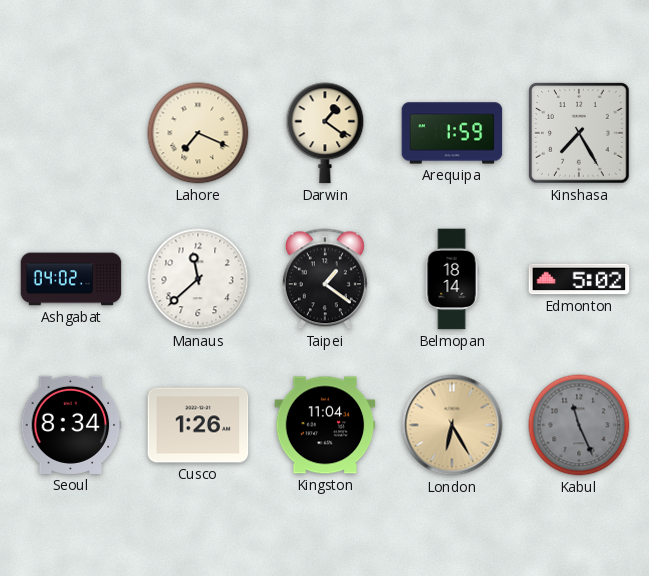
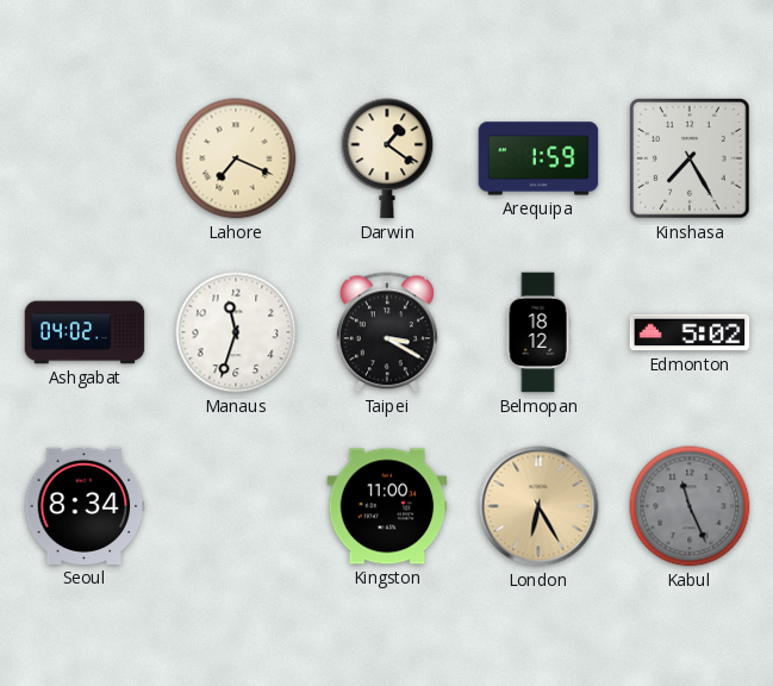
Manaus: 11:38 -> 11:33
Taipei: 1:21 -> 3:20
Belmopan: 18:14 -> 18:12
Cusco: 1:26 -> none
Kingston: 11:04 -> 11:00
